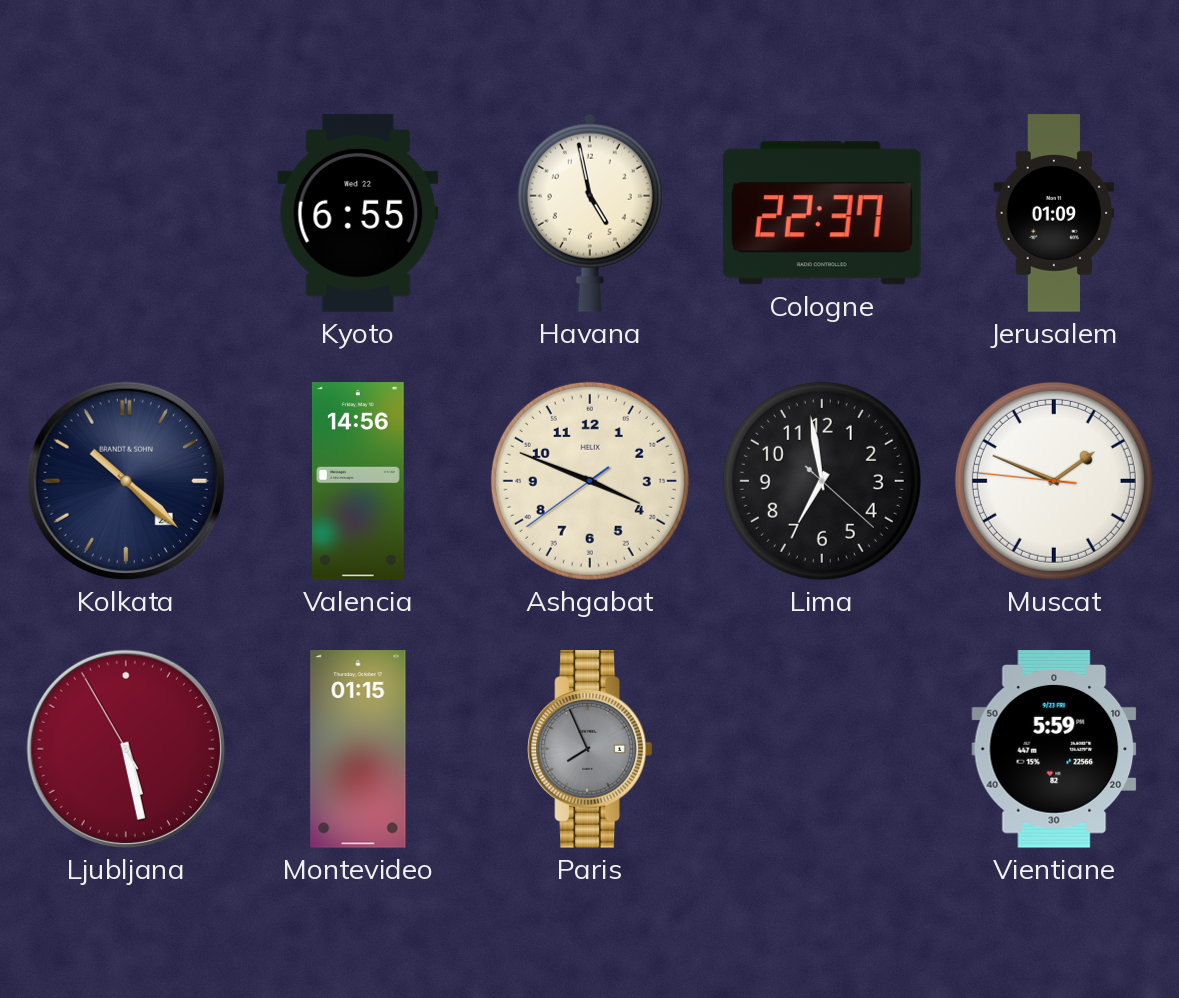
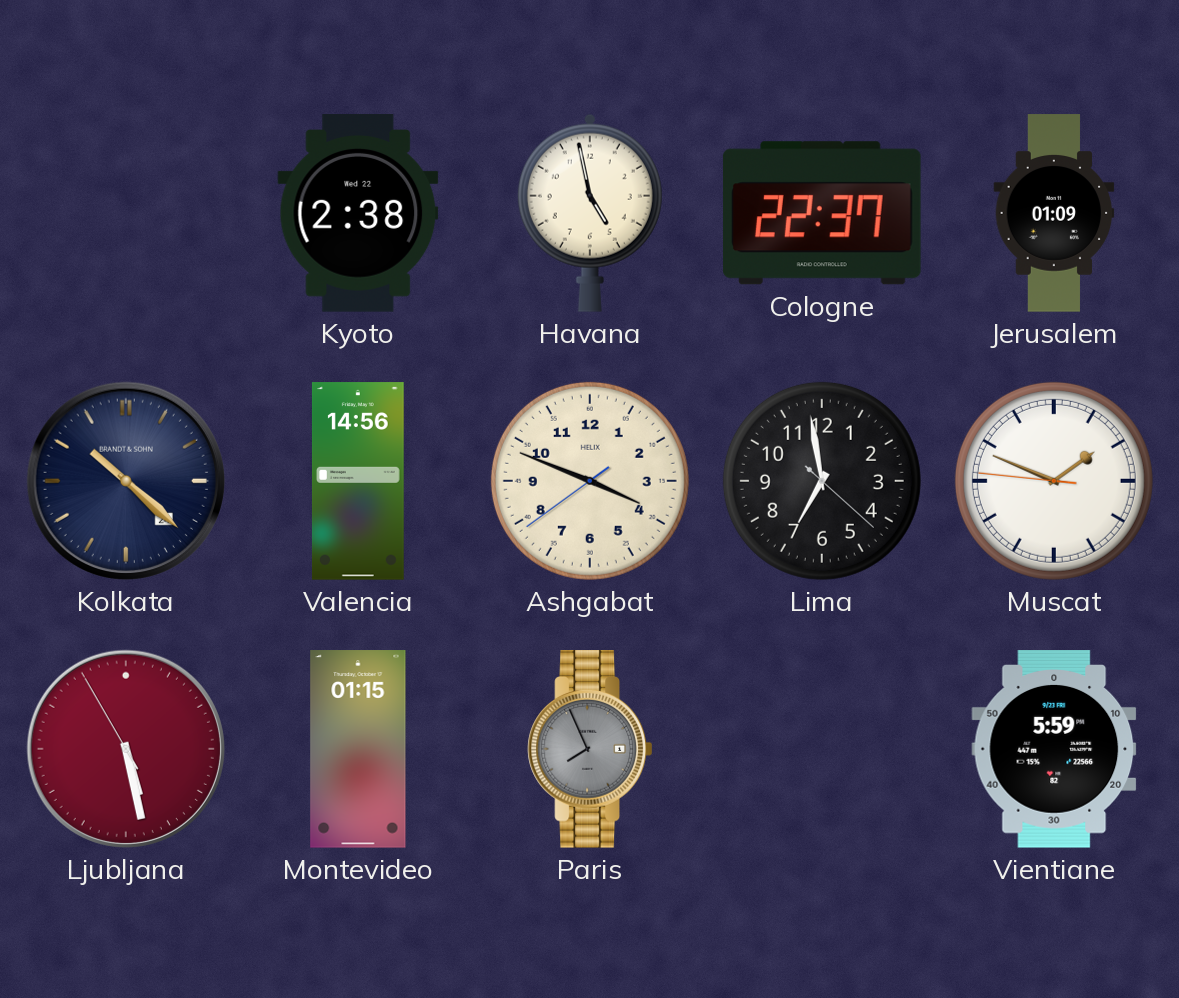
Kyoto: 6:55 -> 2:38
